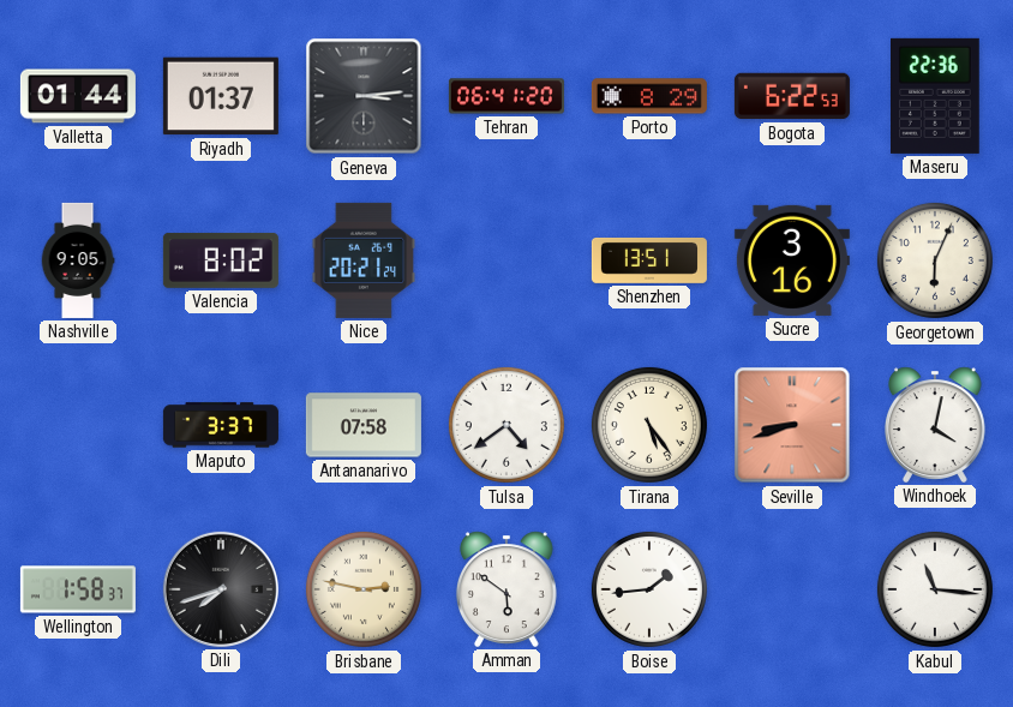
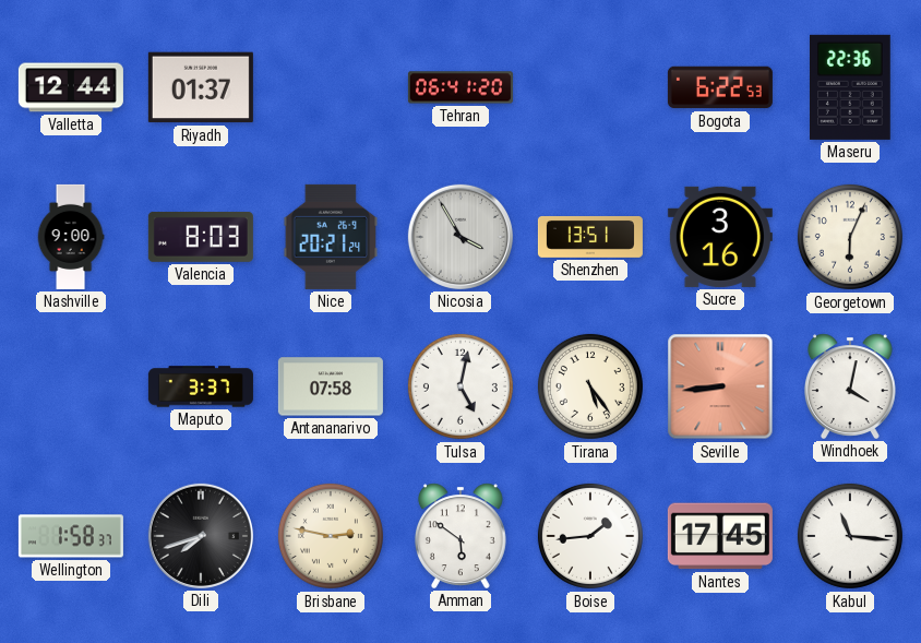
Valletta: 01:44 -> 12:44
Geneva: 3:14 -> none
Porto: 8:29 -> none
Nashville: 9:05 -> 9:00
Valencia: 8:02 -> 8:03
Nicosia: none -> 3:55
Tulsa: 4:39 -> 5:02
Seville: 8:42 -> 8:44
Nantes: none -> 17:45
